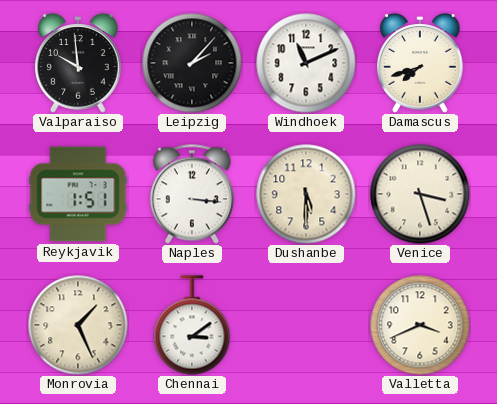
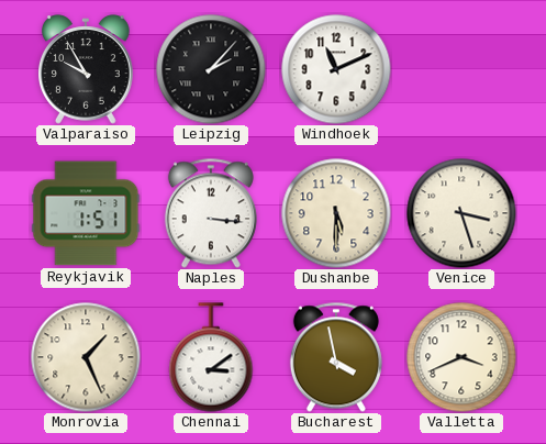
Valparaiso: 9:59 -> 9:55
Damascus: 7:42 -> none
Bucharest: none -> 3:58
